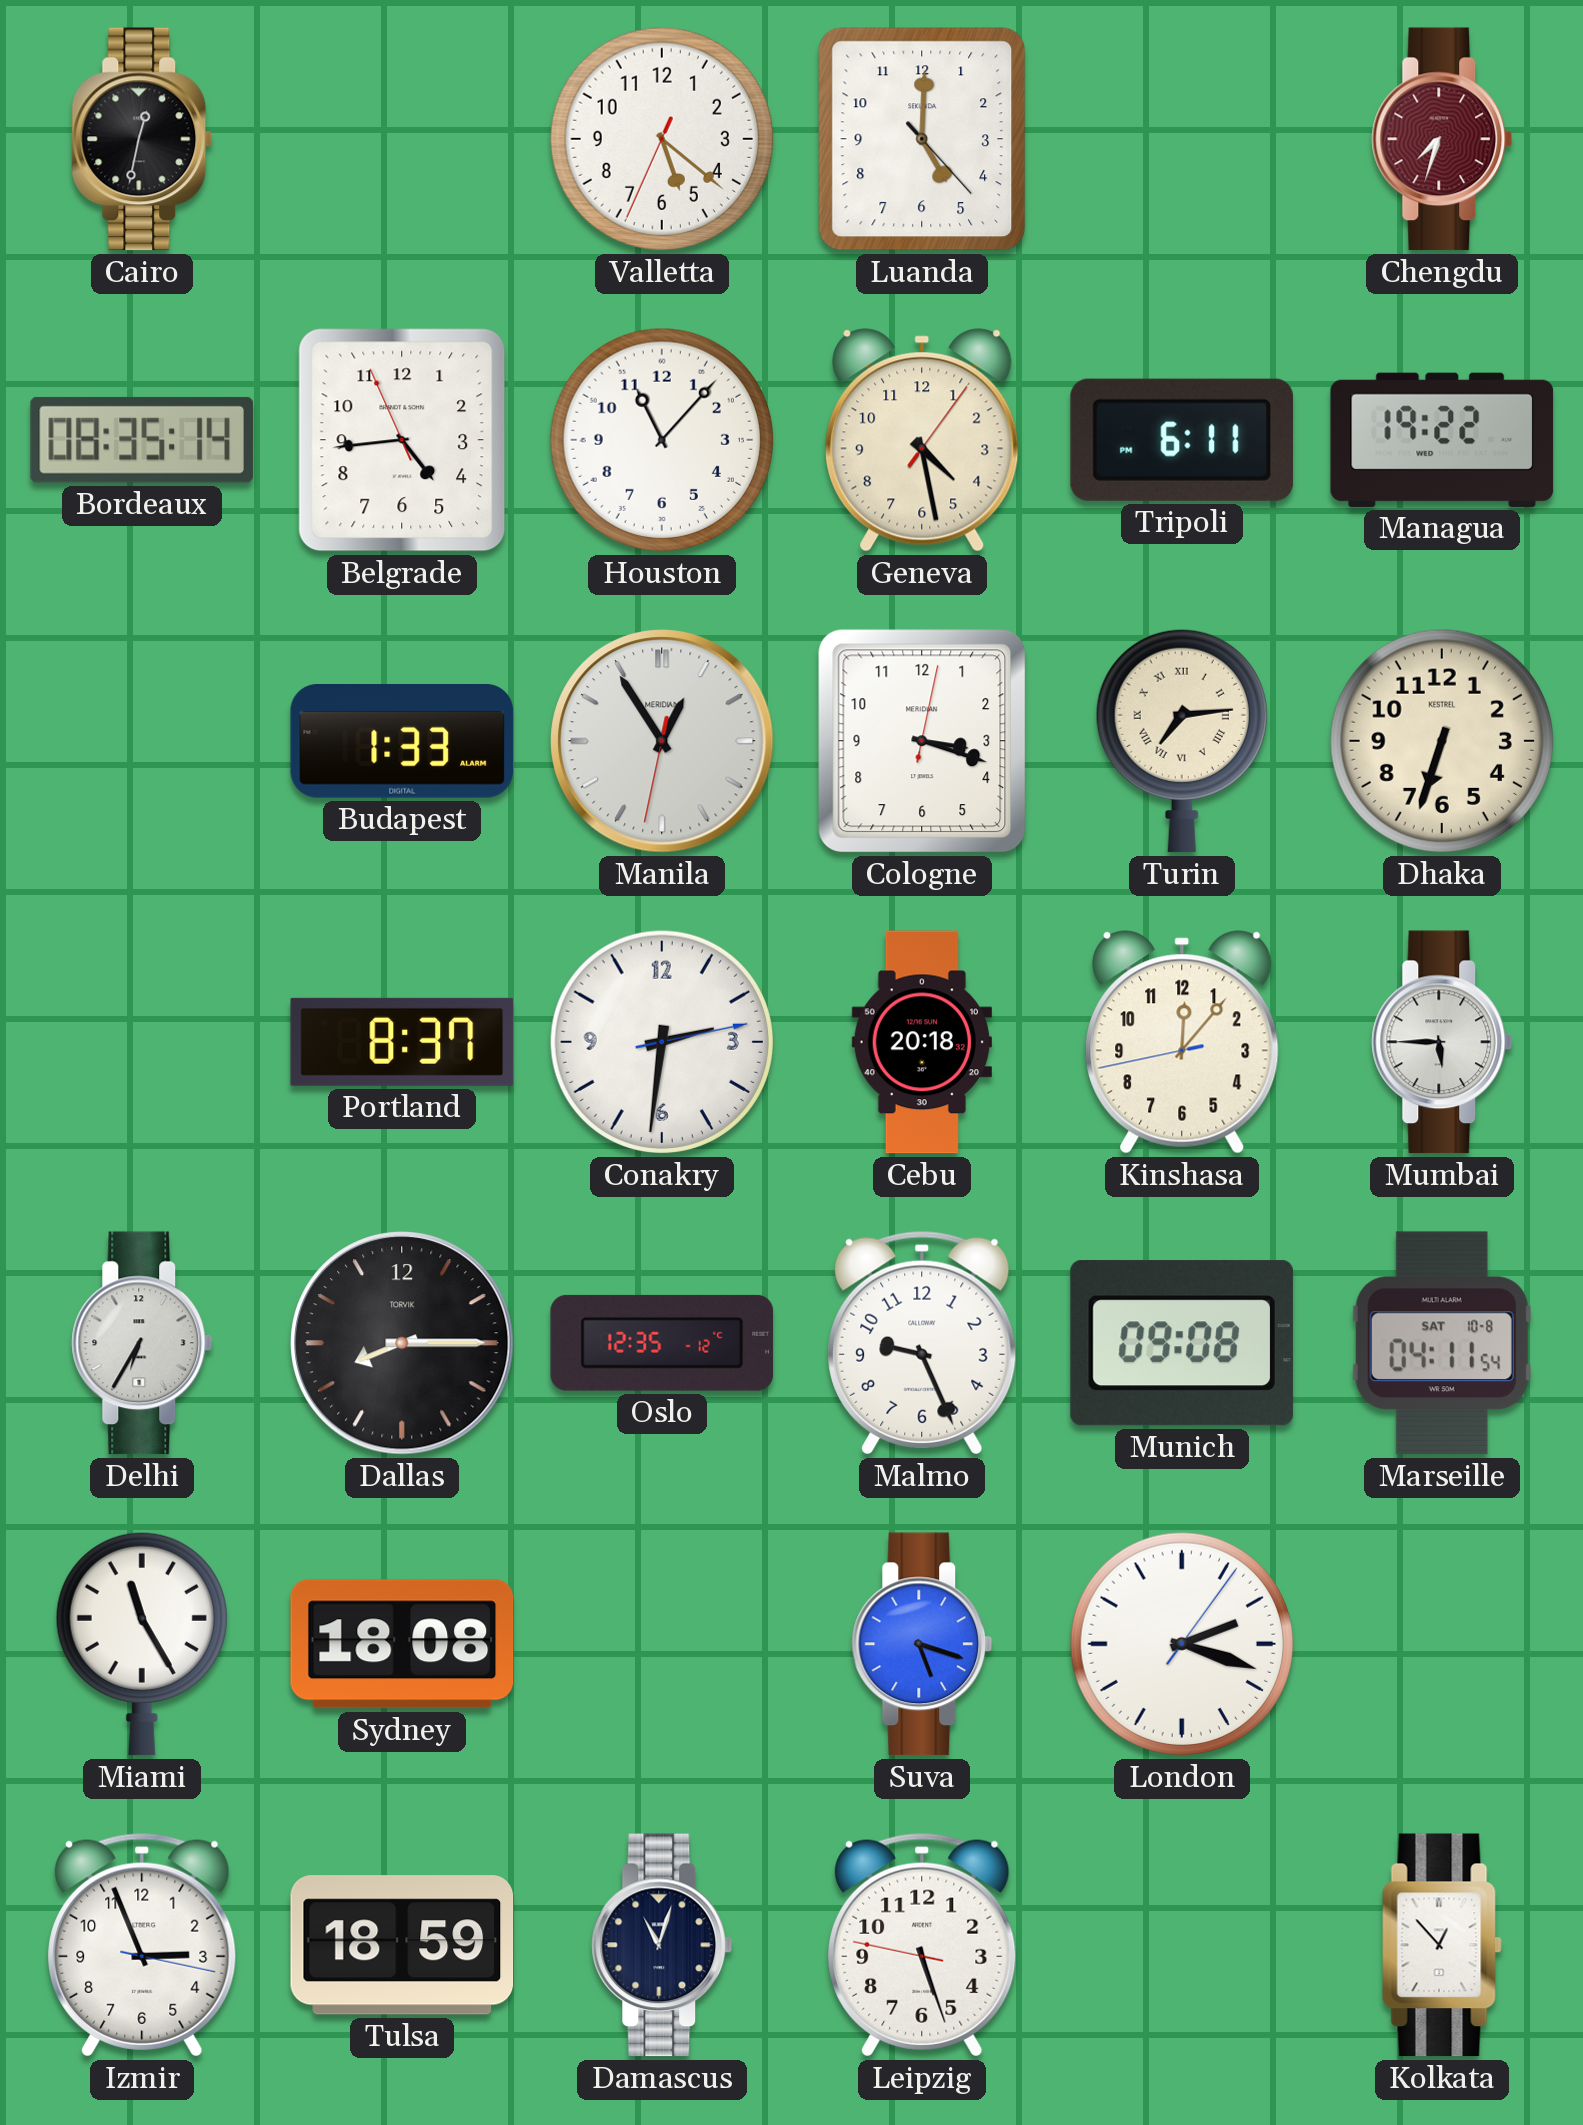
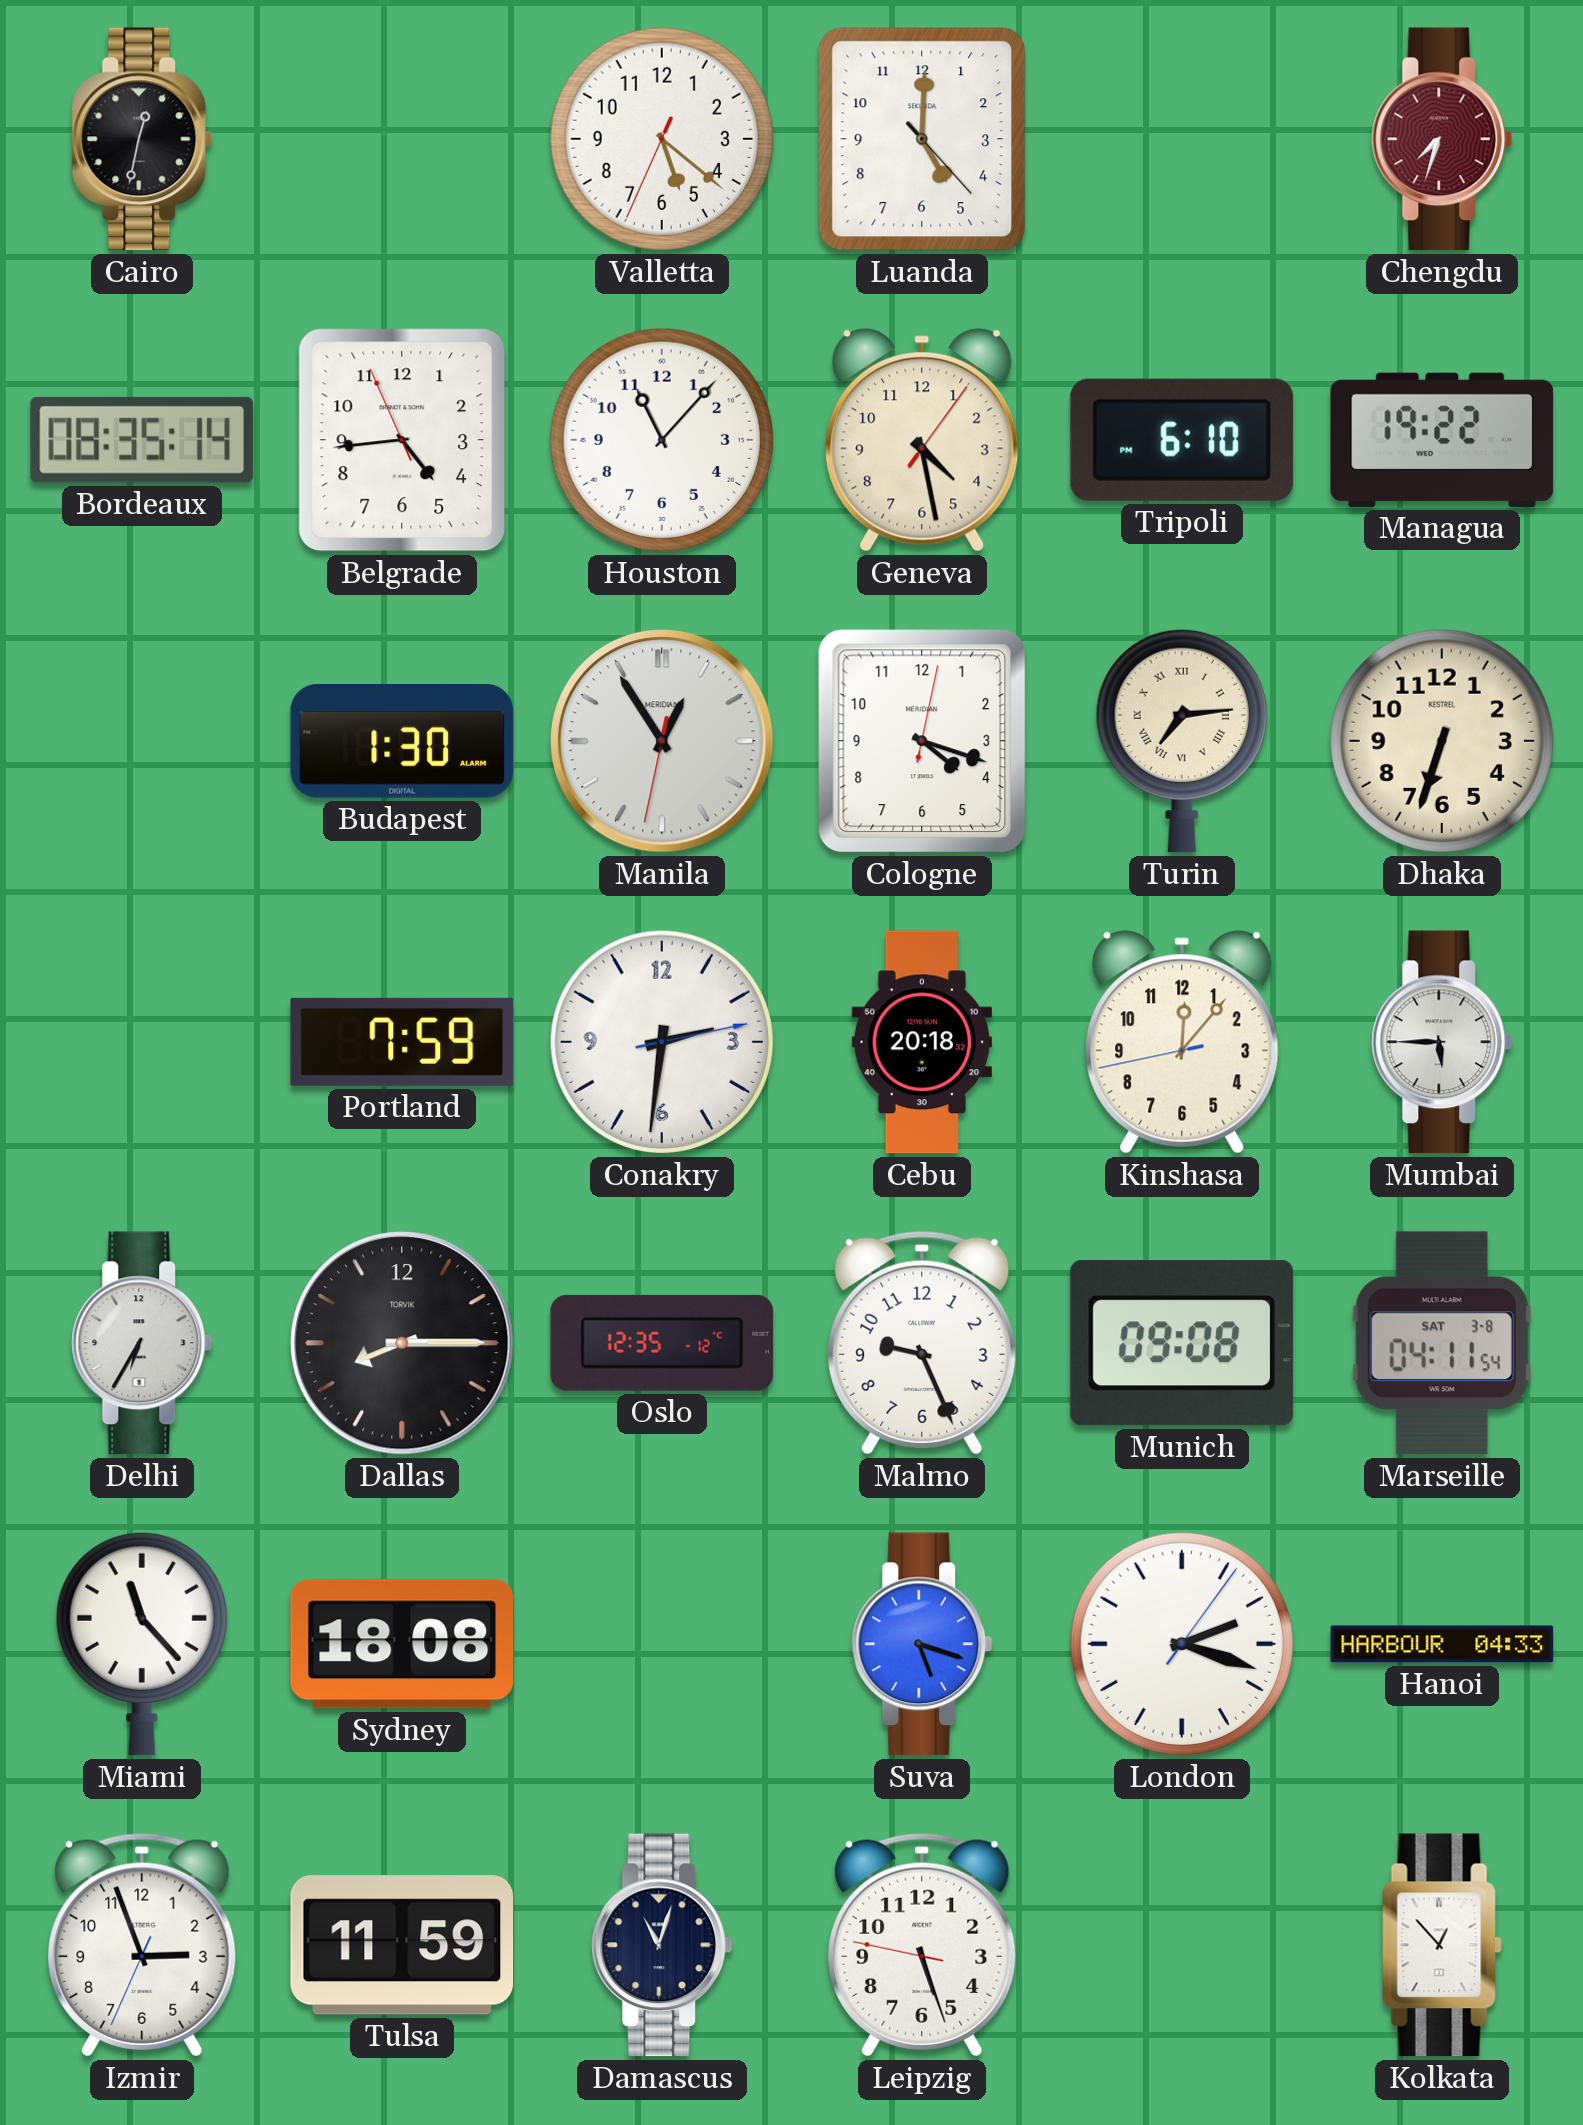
Tripoli: 6:11 -> 6:10
Budapest: 1:33 -> 1:30
Cologne: 3:18 -> 4:18
Portland: 8:37 -> 7:59
Marseille date: SAT 10-8 -> SAT 3-8
Miami: 11:25 -> 11:23
Hanoi: none -> 04:33
Izmir: 2:56:17 -> 2:56:34
Tulsa: 18:59 -> 11:59
